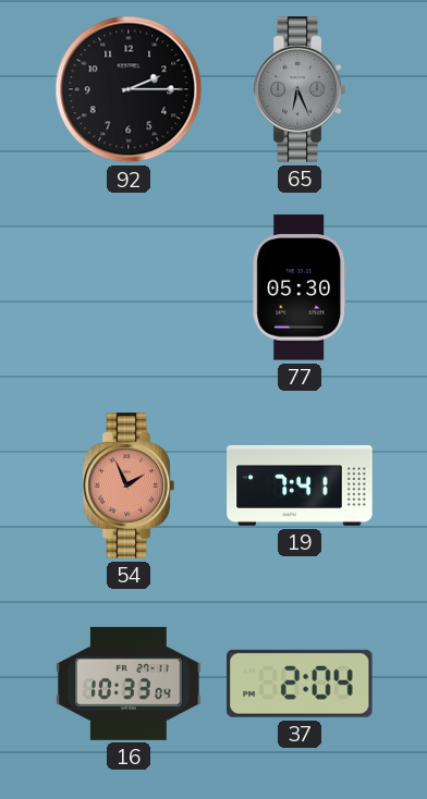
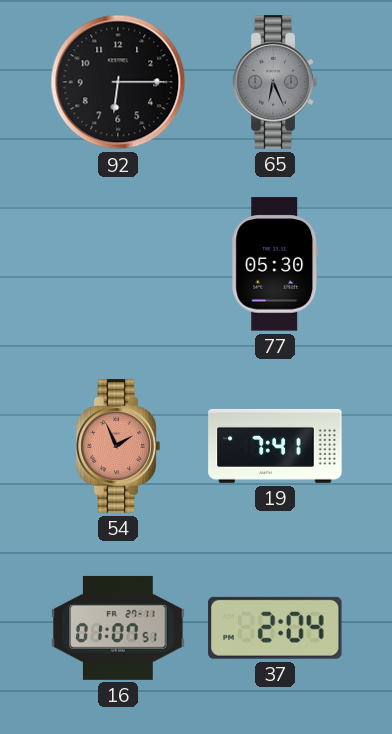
92: 2:15 -> 6:15
16: 10:33 -> 01:07
